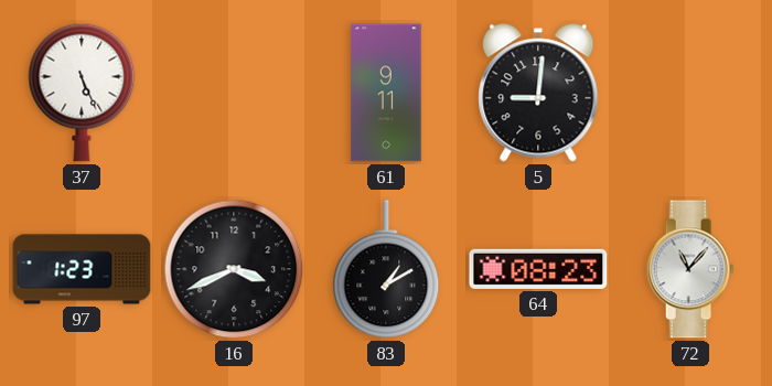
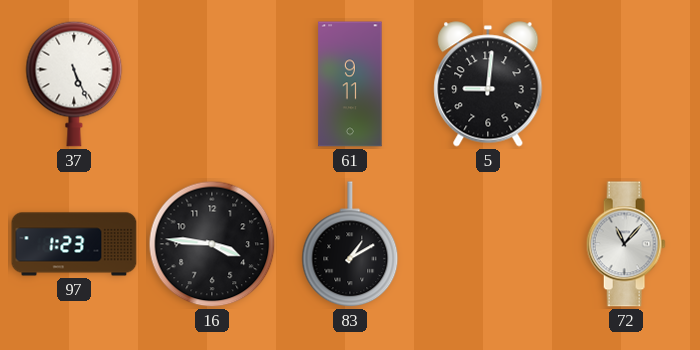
16: 3:41 -> 3:46
64: 08:23 -> none
